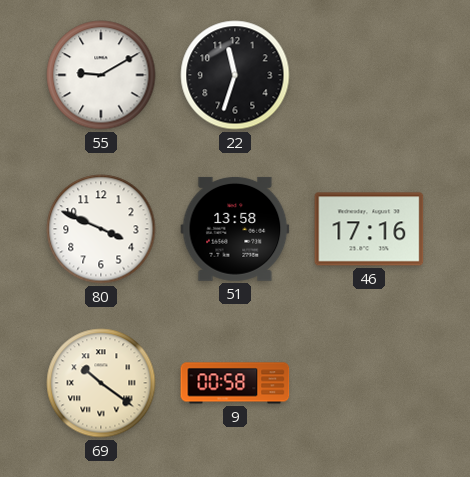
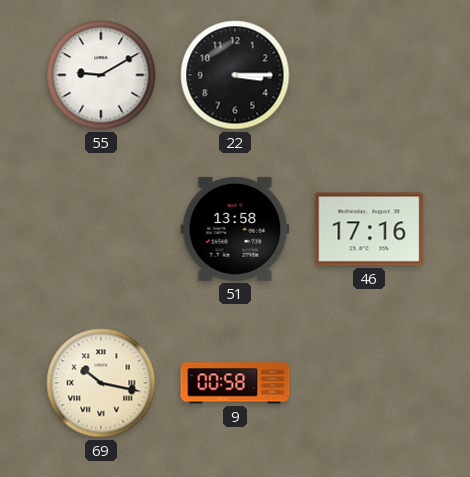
22: 11:33 -> 3:15
80: 3:49 -> none
69: 10:21 -> 10:17
